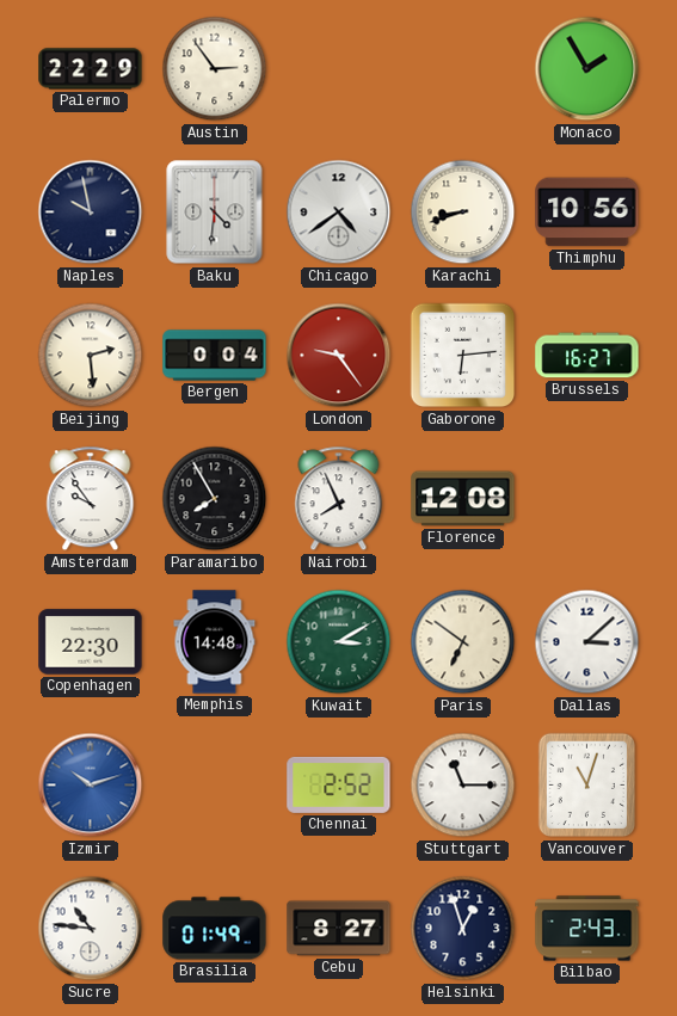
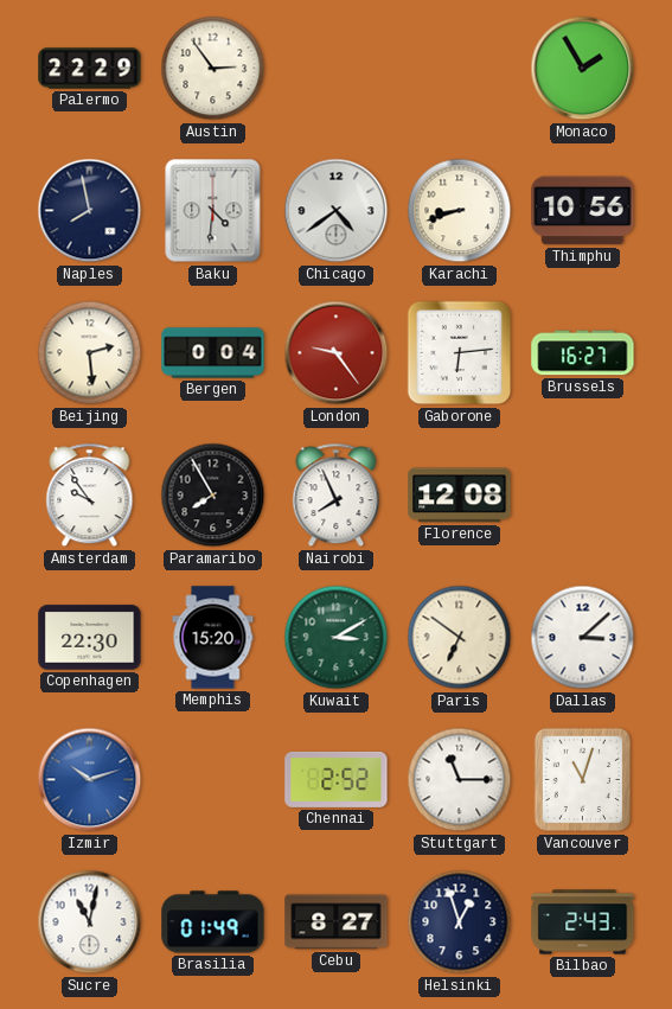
Naples: 9:58 -> 7:58
Memphis: 14:48 -> 15:20
Sucre: 10:46 -> 11:02
